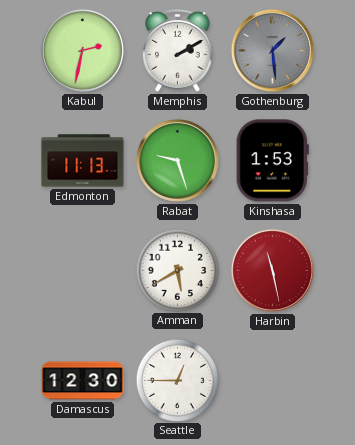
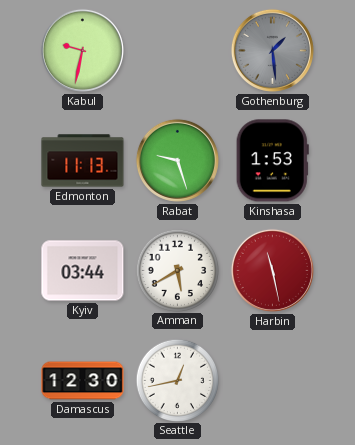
Kabul: 2:32 -> 9:32
Memphis: 2:10 -> none
Kyiv: none -> 03:44
Seattle: 12:45 -> 12:43
